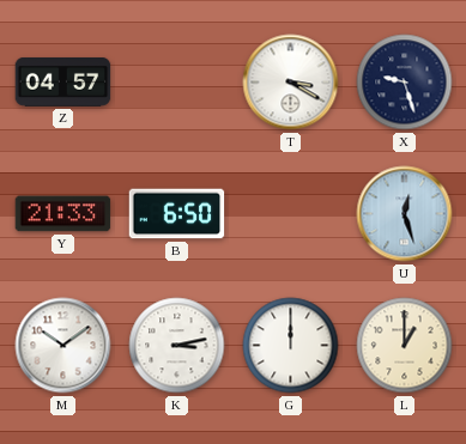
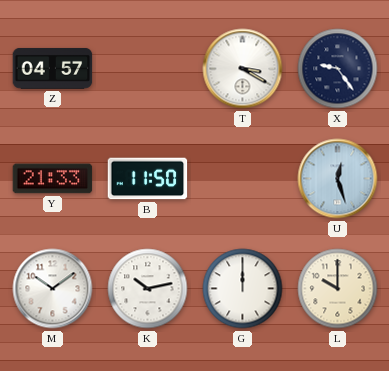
X: 9:27 -> 9:24
B: 6:50 -> 11:50
K: 3:13 -> 10:13
L: 1:00 -> 10:00
